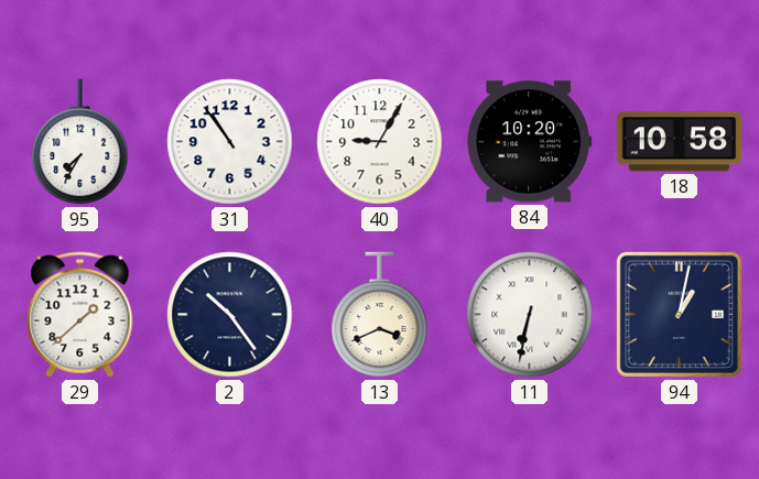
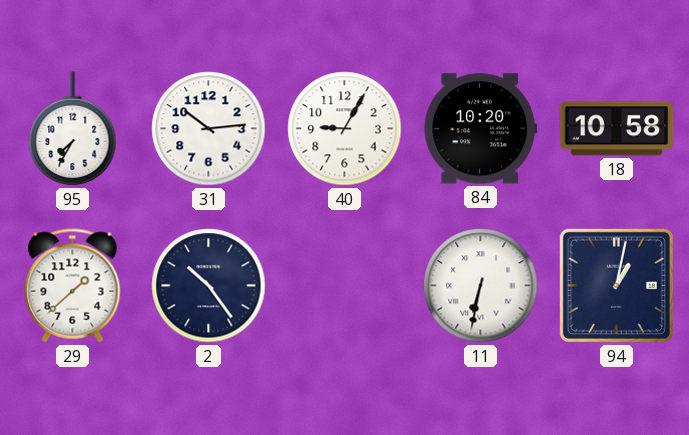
31: 10:54 -> 10:14
13: 3:41 -> none
